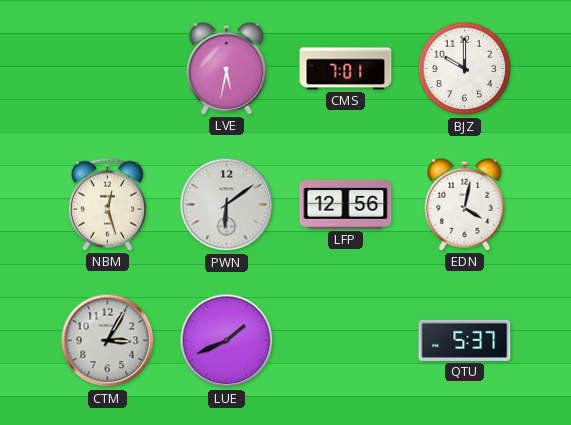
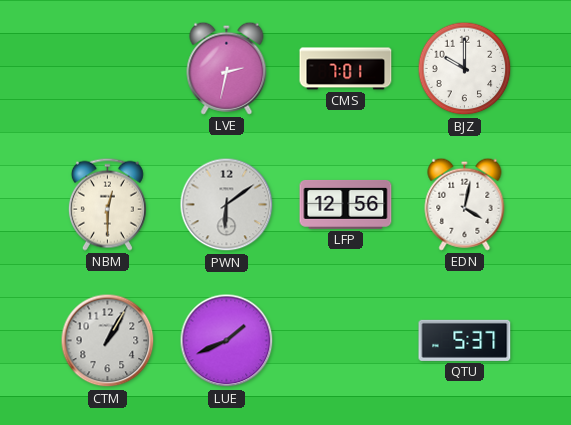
LVE: 5:32 -> 2:32
NBM: 12:27 -> 12:30
CTM: 3:05 -> 1:05
